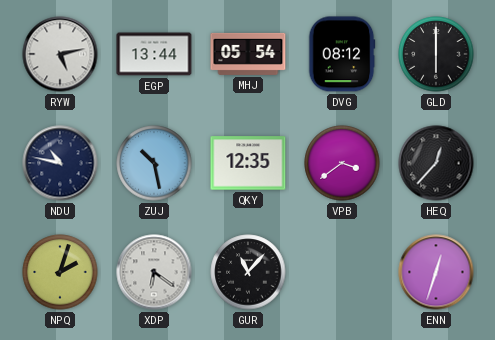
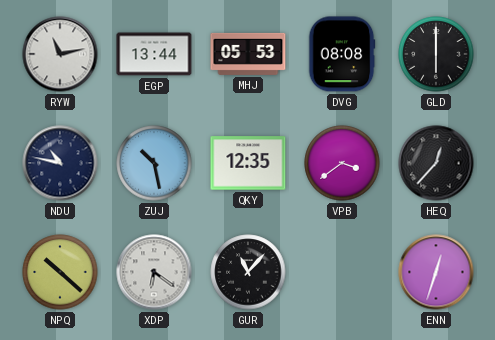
RYW: 5:13 -> 11:13
MHJ: 05:54 -> 05:53
DVG: 08:12 -> 08:08
NPQ: 2:03 -> 10:22
